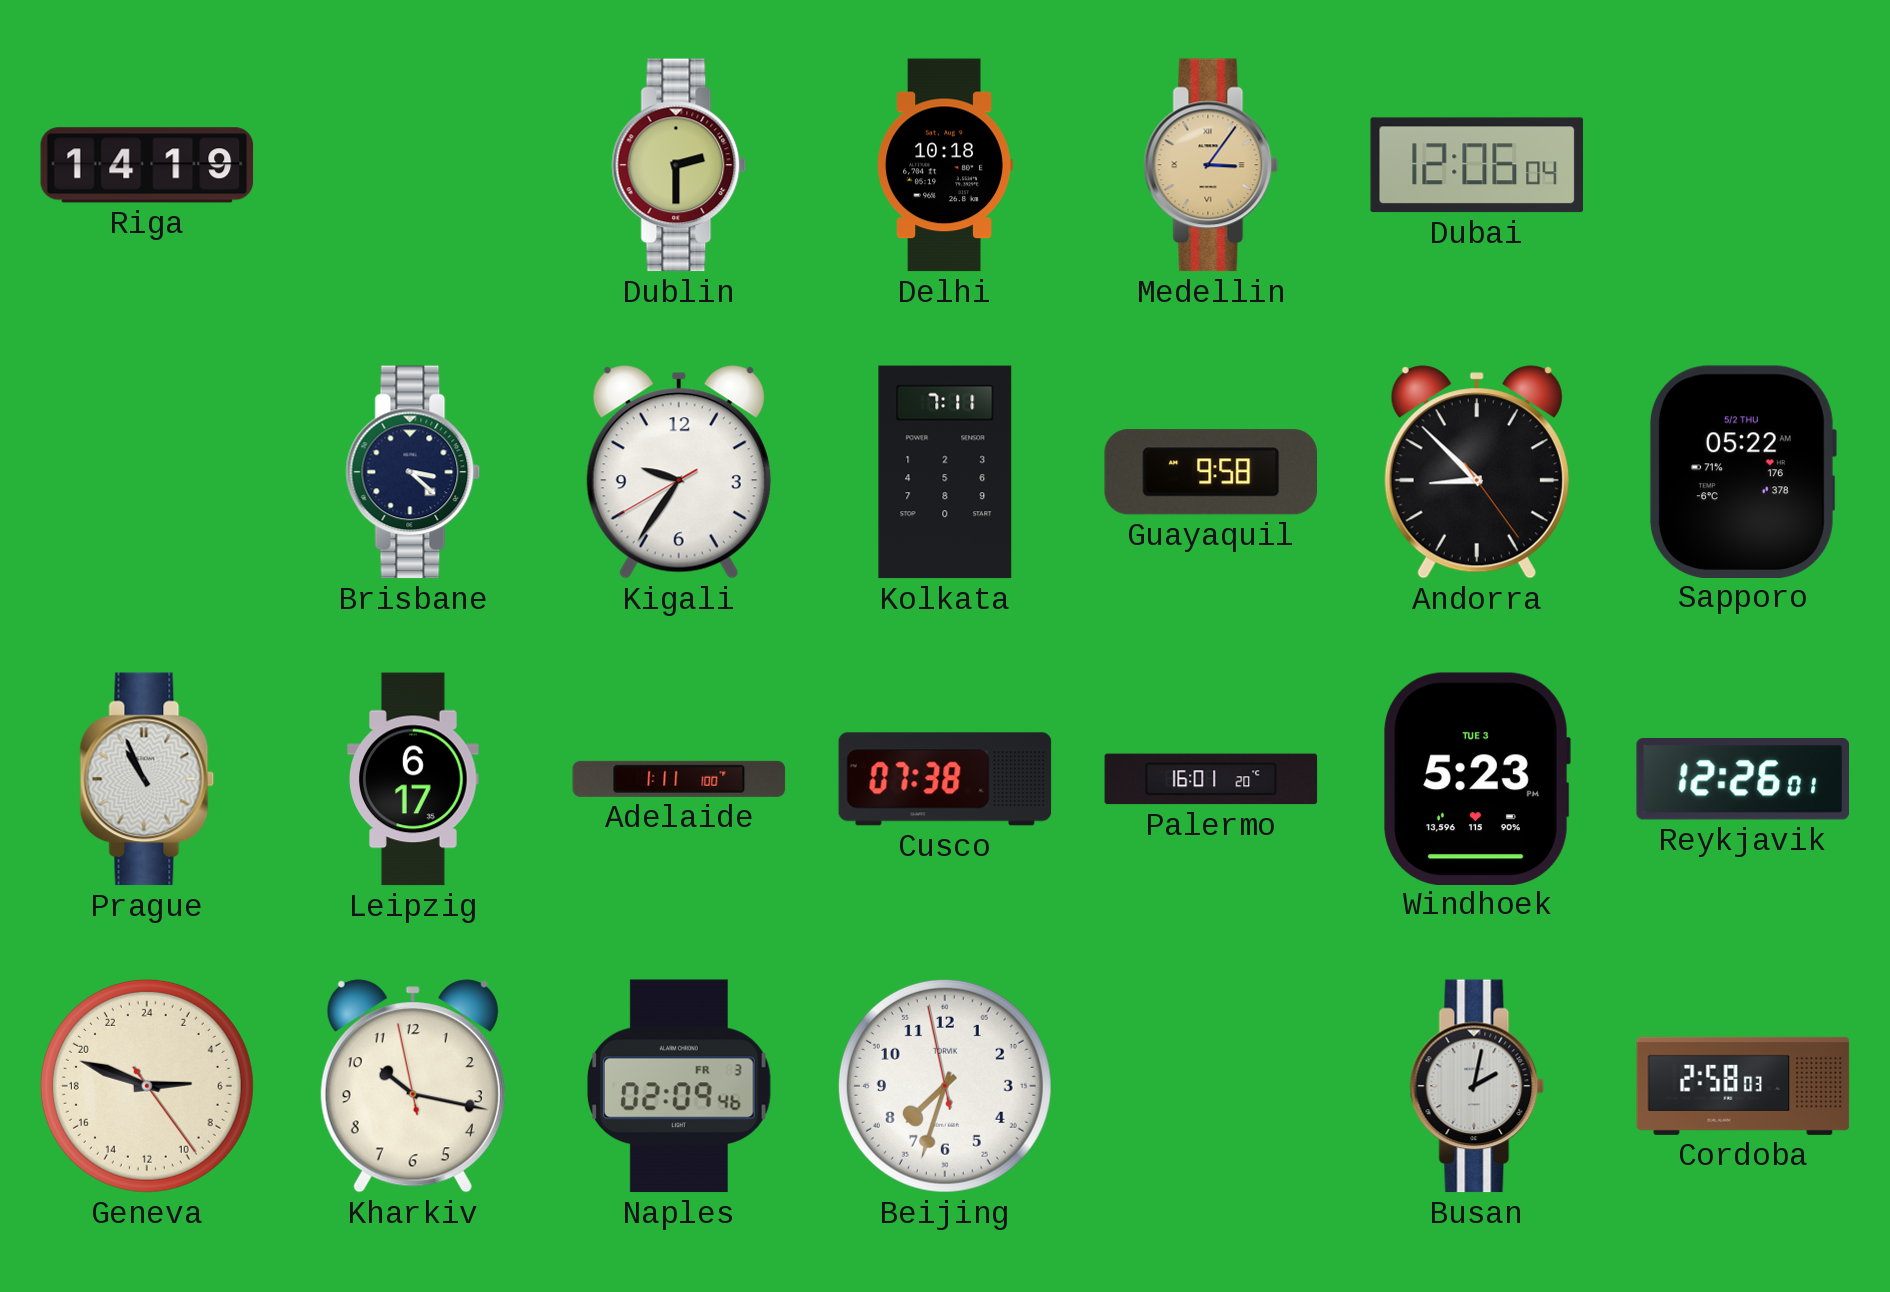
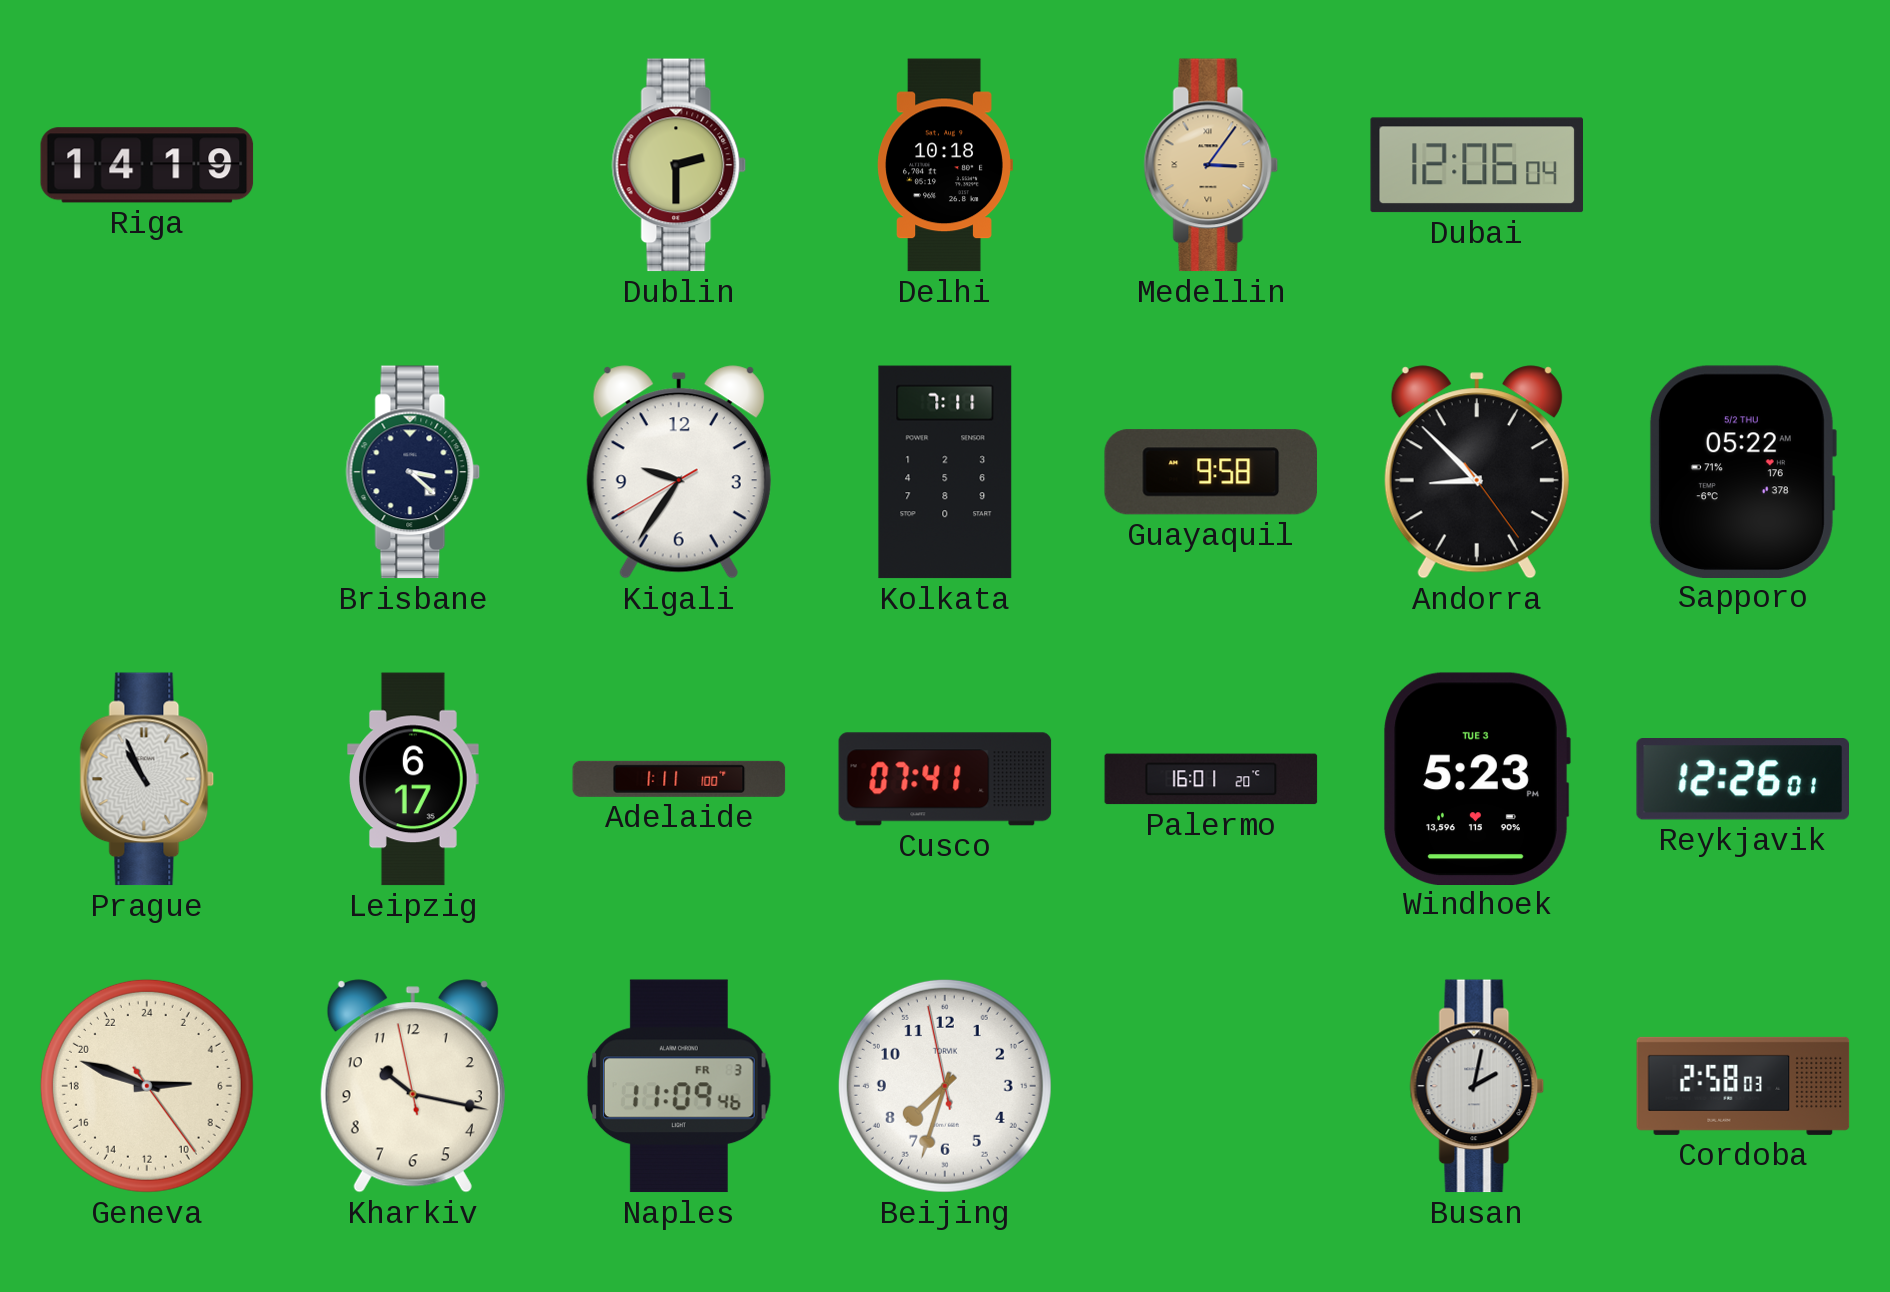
Cusco: 07:38 -> 07:41
Naples: 02:09 -> 11:09
